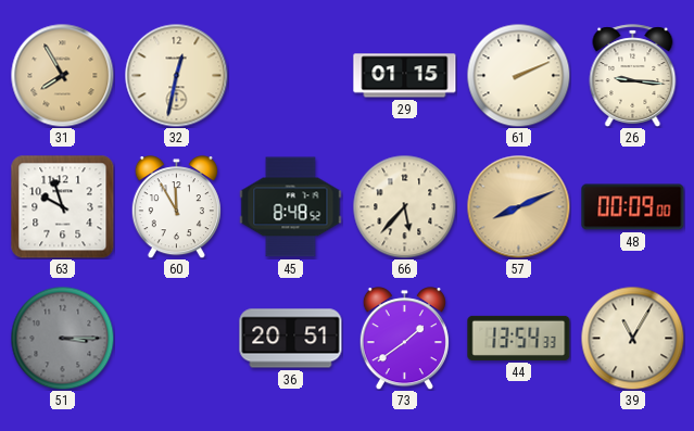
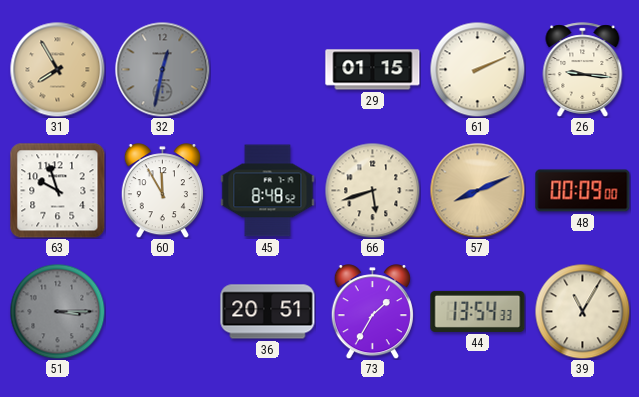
32 dial: cream -> grey
66: 5:37 -> 5:42
73: 1:39 -> 1:35
